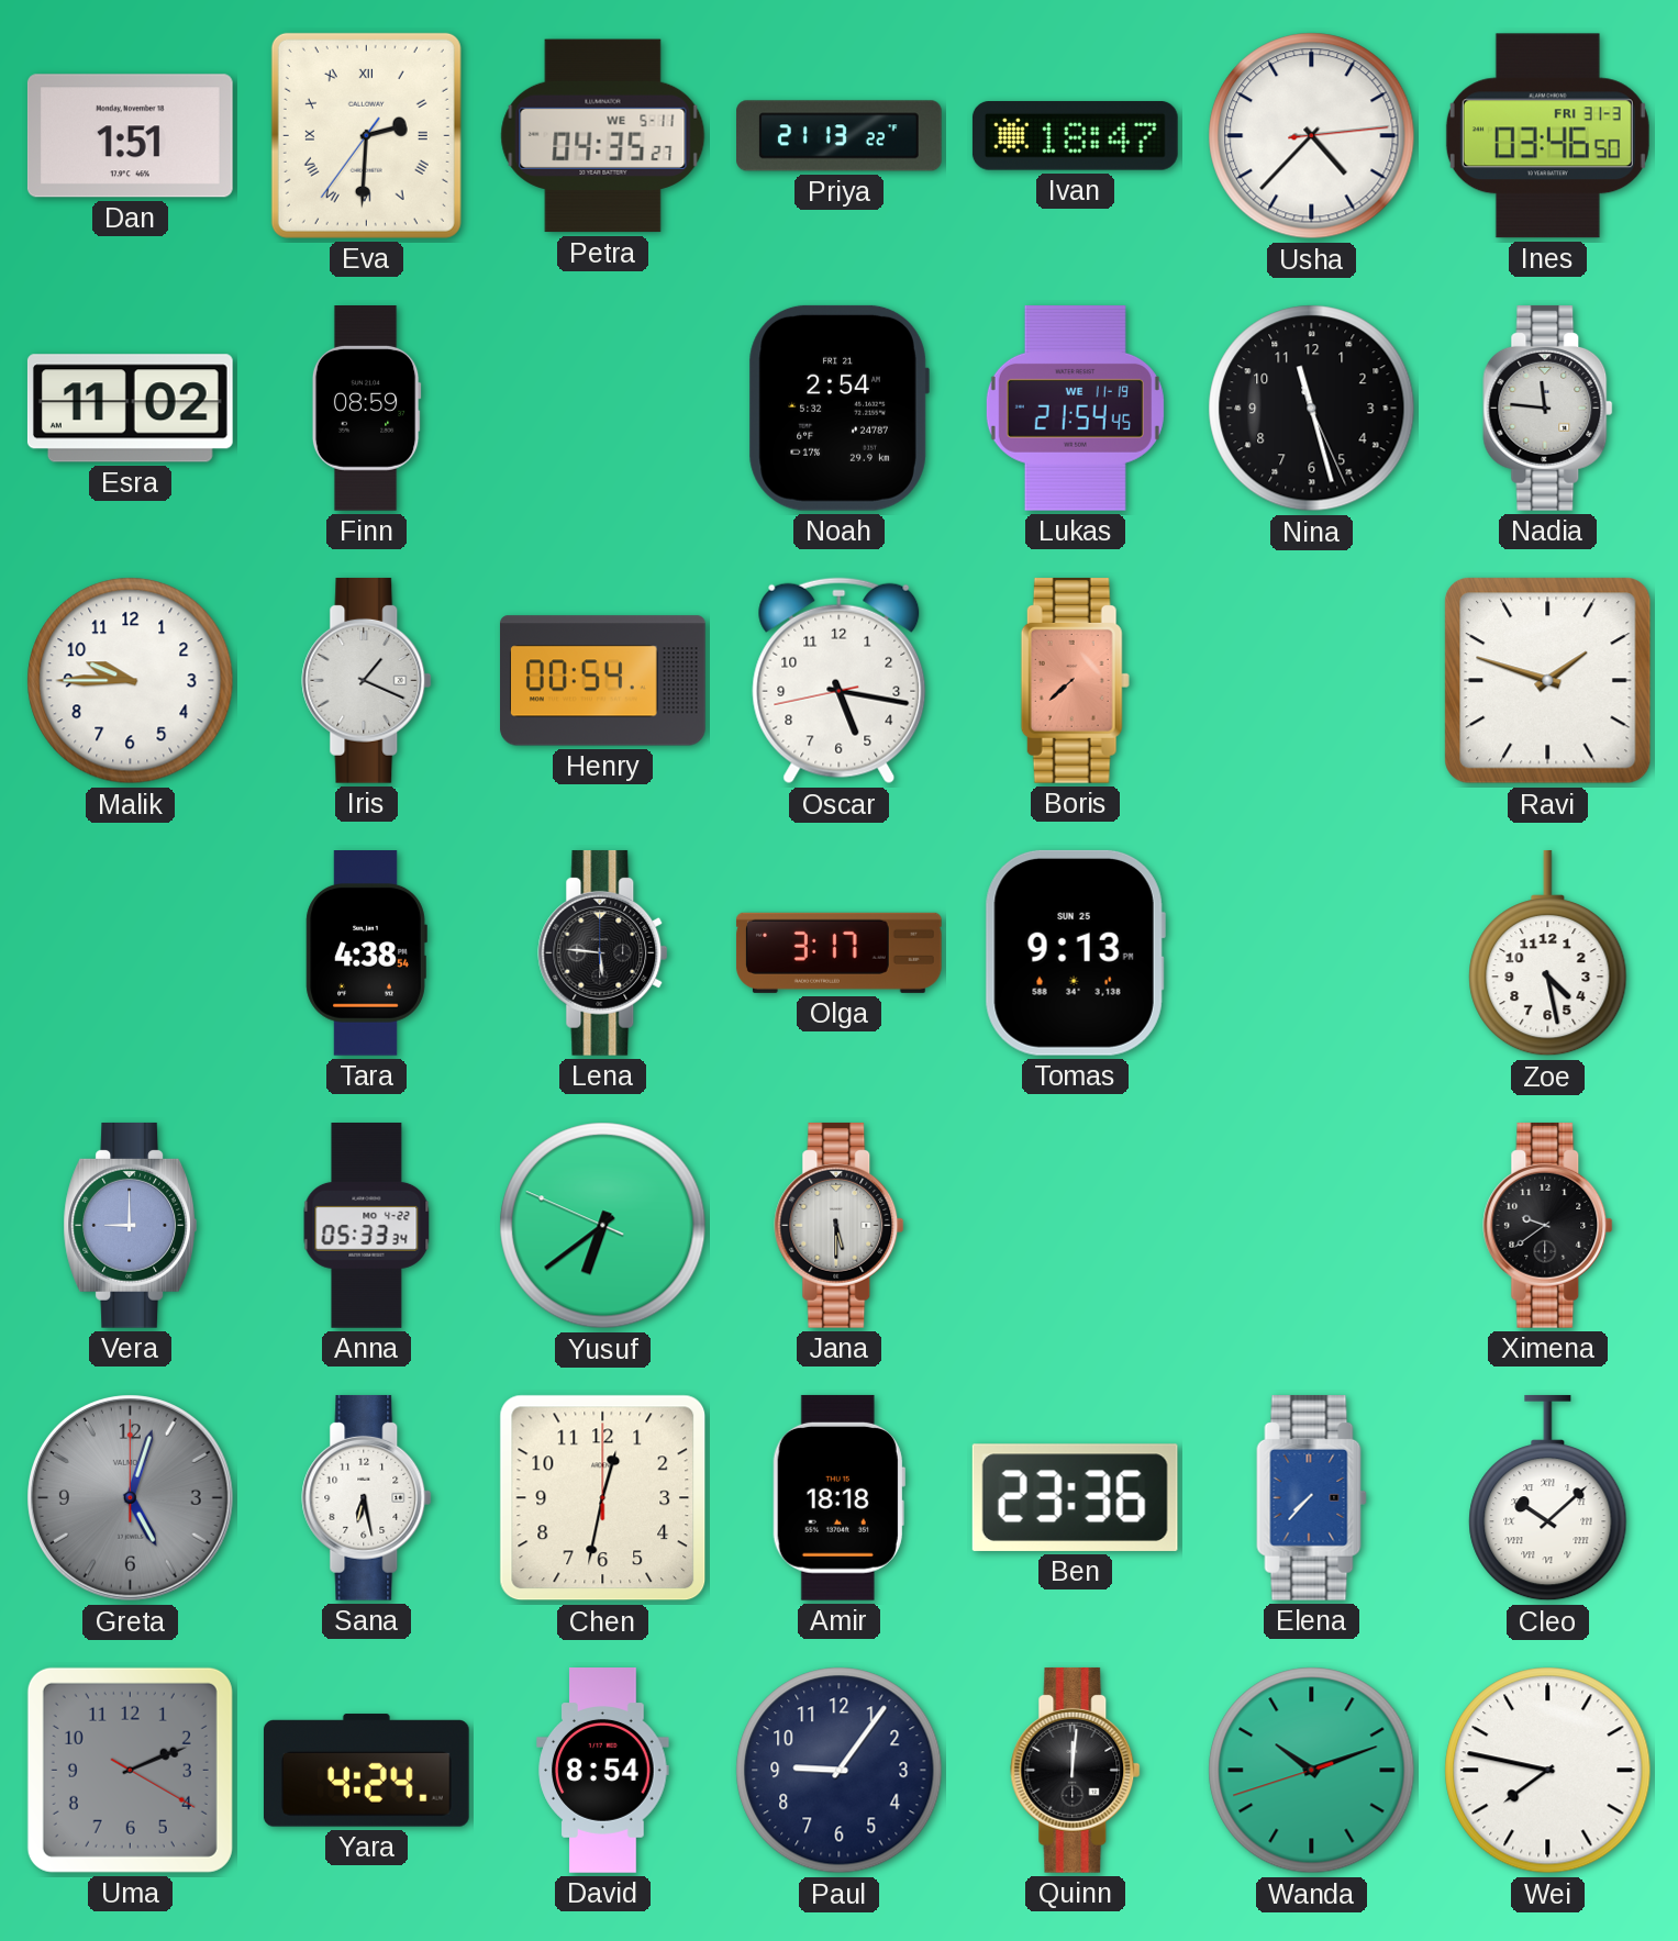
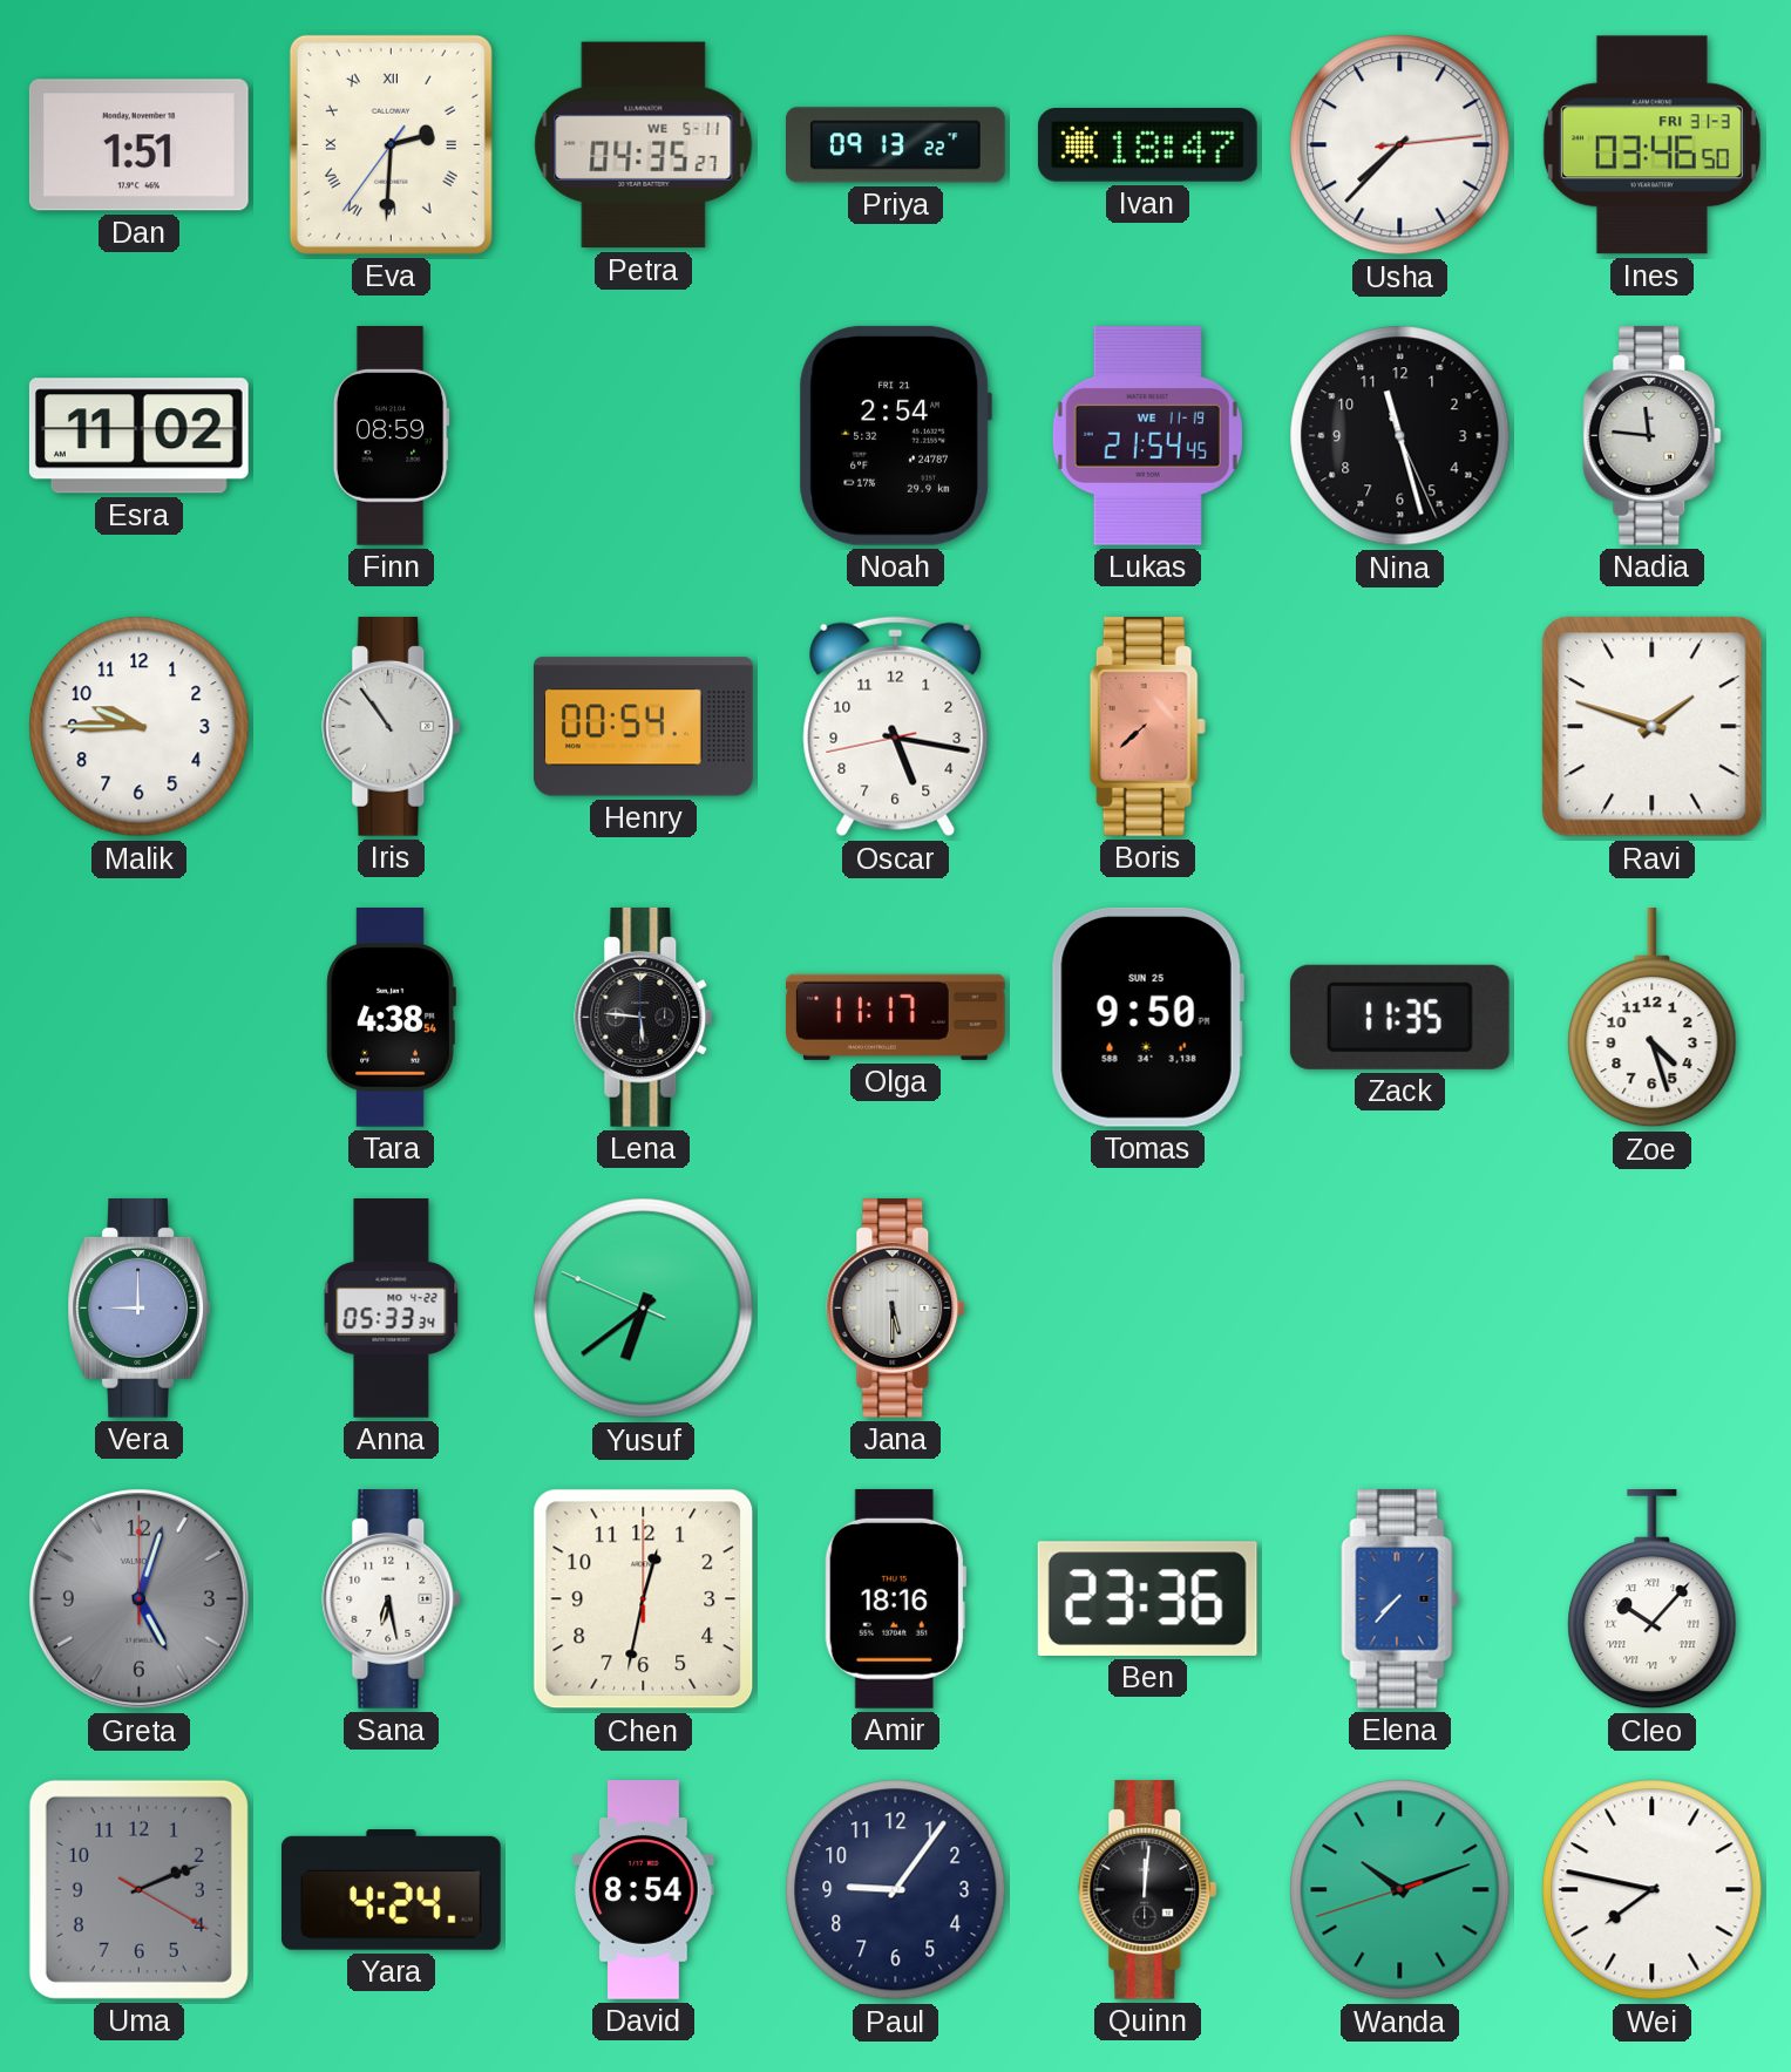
Priya: 21:13 -> 09:13
Usha: 4:37 -> 7:37
Iris: 1:19 -> 10:54
Olga: 3:17 -> 11:17
Tomas: 9:13 -> 9:50
Zack: none -> 11:35
Zoe: 4:28 -> 4:27
Ximena: 9:39 -> none
Amir: 18:18 -> 18:16
Cleo: 10:08 -> 10:07
